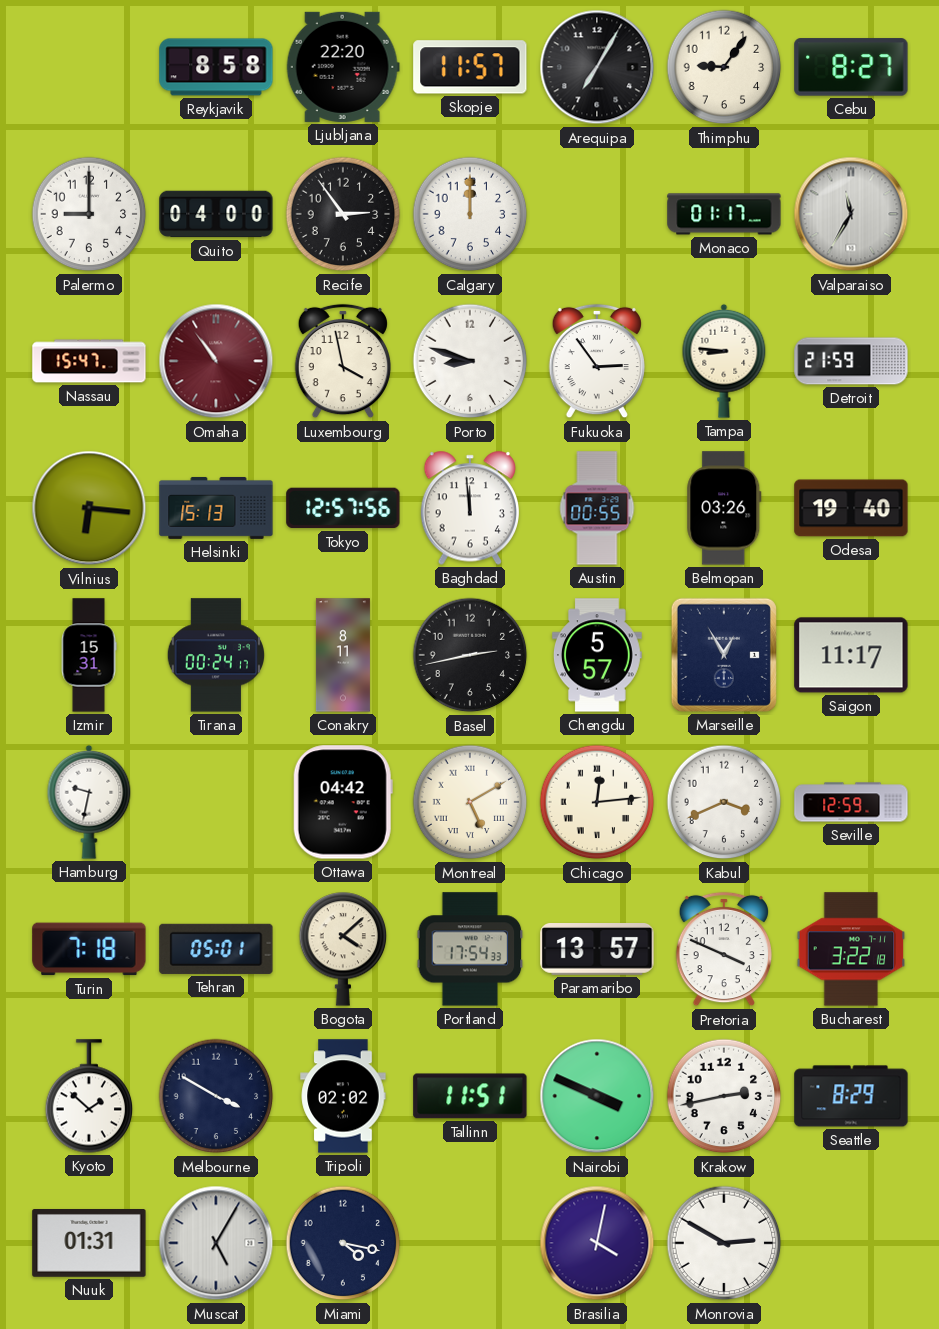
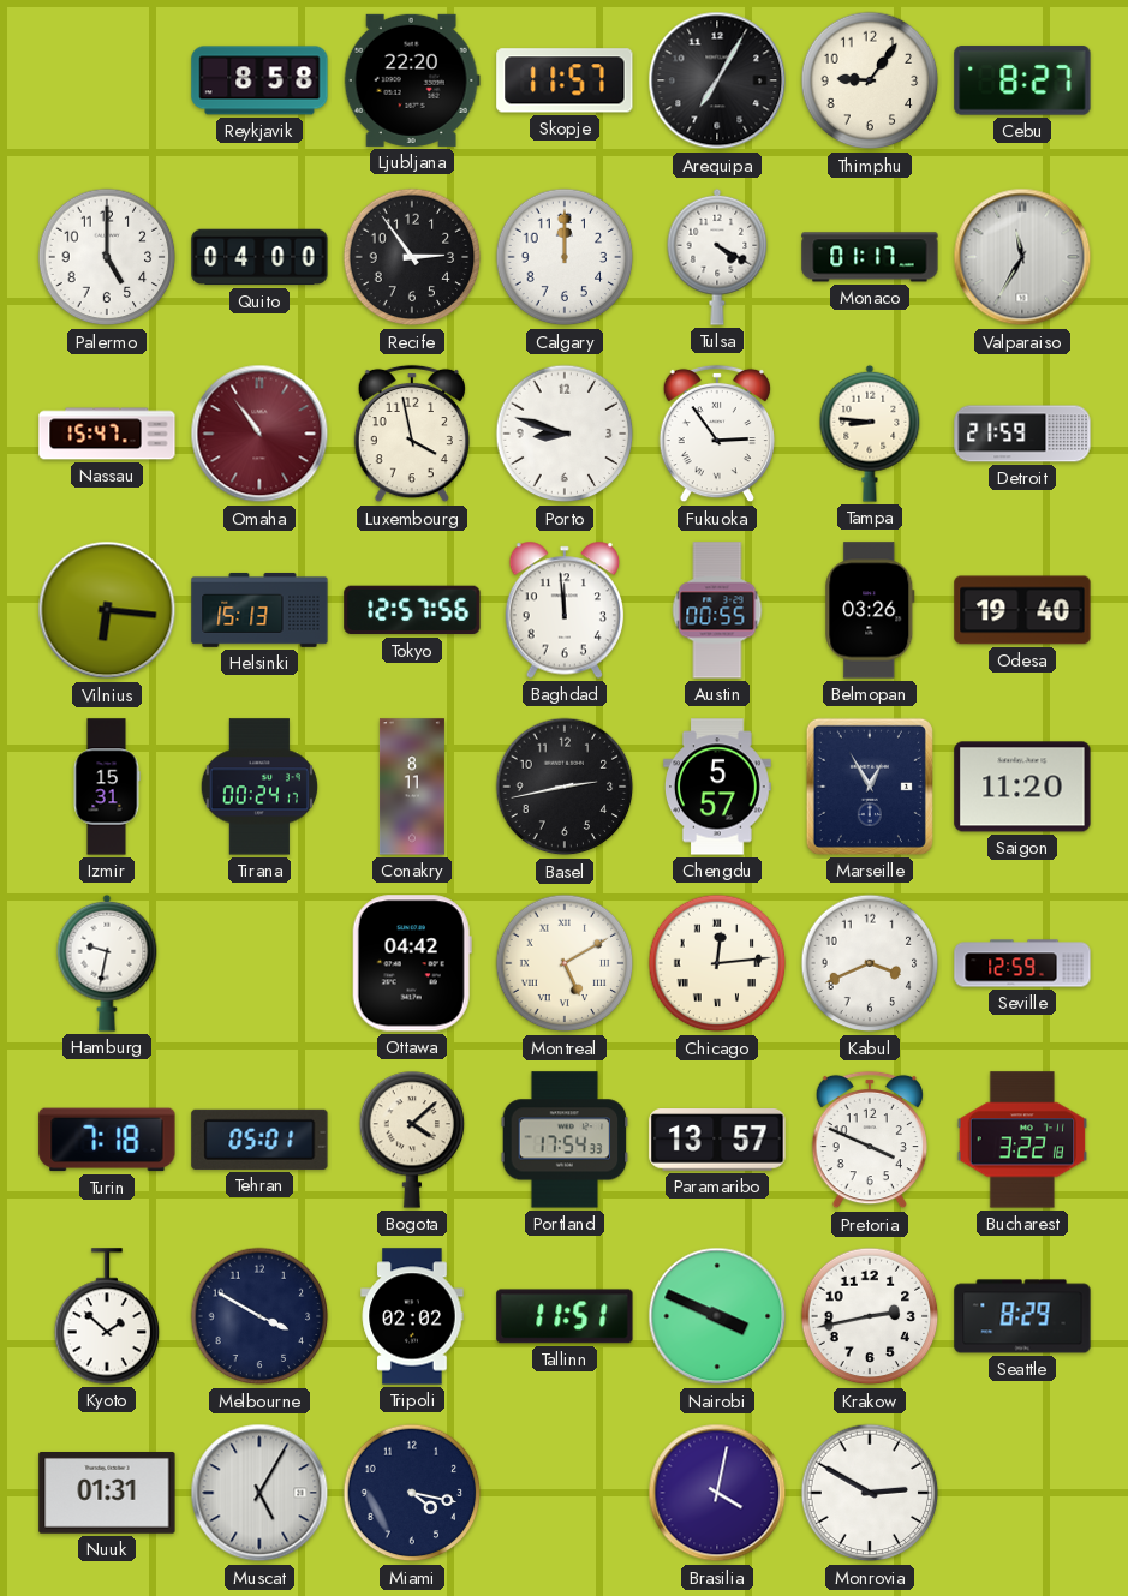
Palermo: 9:00 -> 5:00
Tulsa: none -> 4:20
Saigon: 11:17 -> 11:20
